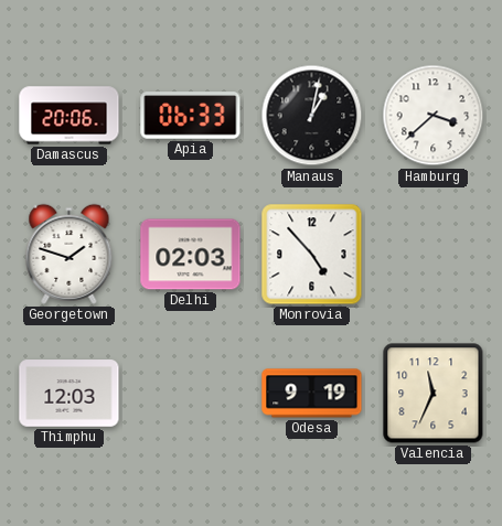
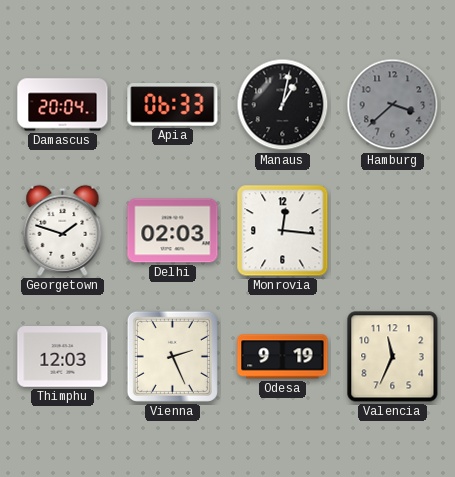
Damascus: 20:06 -> 20:04
Hamburg dial: white -> grey
Monrovia: 4:53 -> 12:16
Vienna: none -> 2:26
